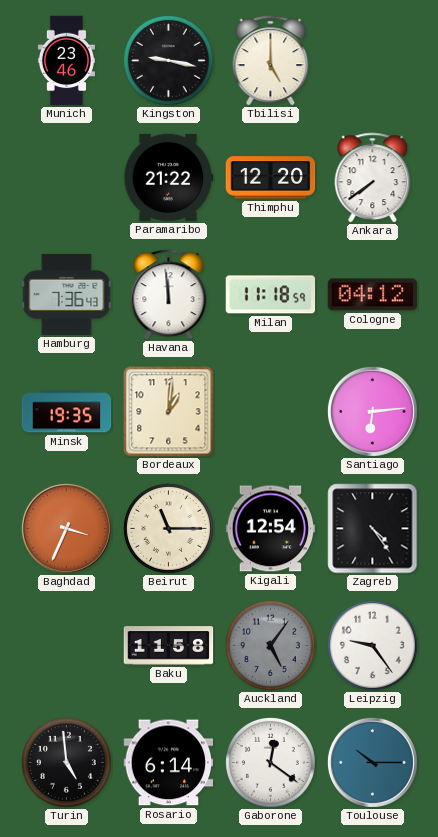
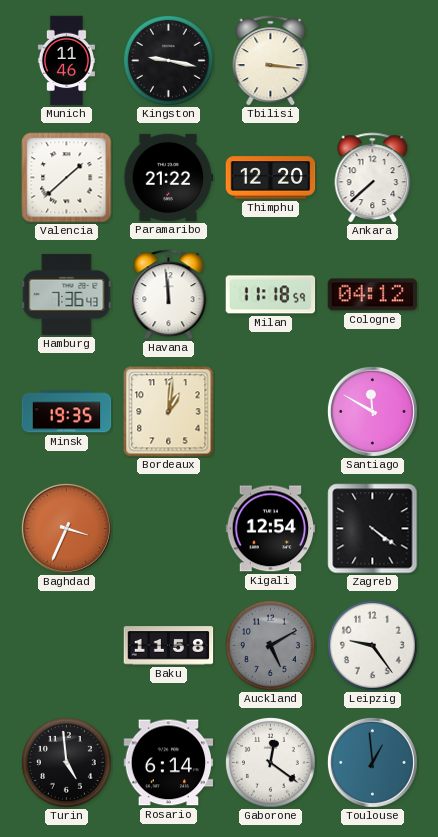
Munich: 23:46 -> 11:46
Tbilisi: 5:00 -> 3:16
Valencia: none -> 1:38
Ankara: 7:39 -> 7:38
Santiago: 6:14 -> 11:50
Beirut: 11:15 -> none
Zagreb: 4:24 -> 4:21
Auckland: 5:06 -> 5:10
Toulouse: 10:15 -> 12:59
